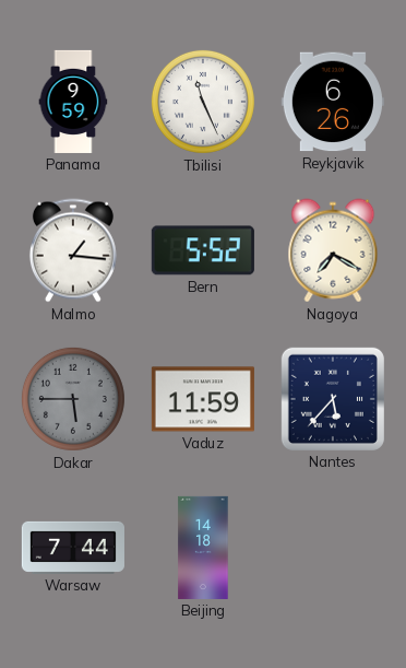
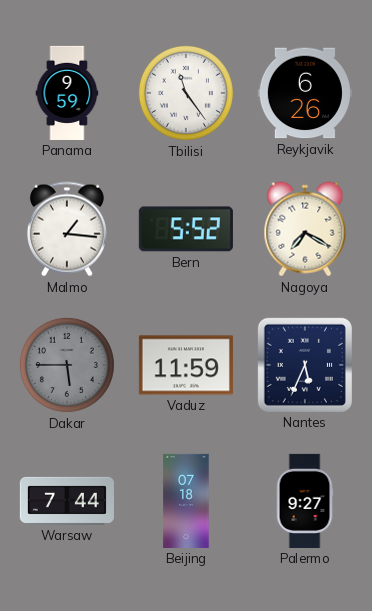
Tbilisi: 11:26 -> 11:24
Nantes: 5:37 -> 5:34
Beijing: 14:18 -> 07:18
Palermo: none -> 9:27
